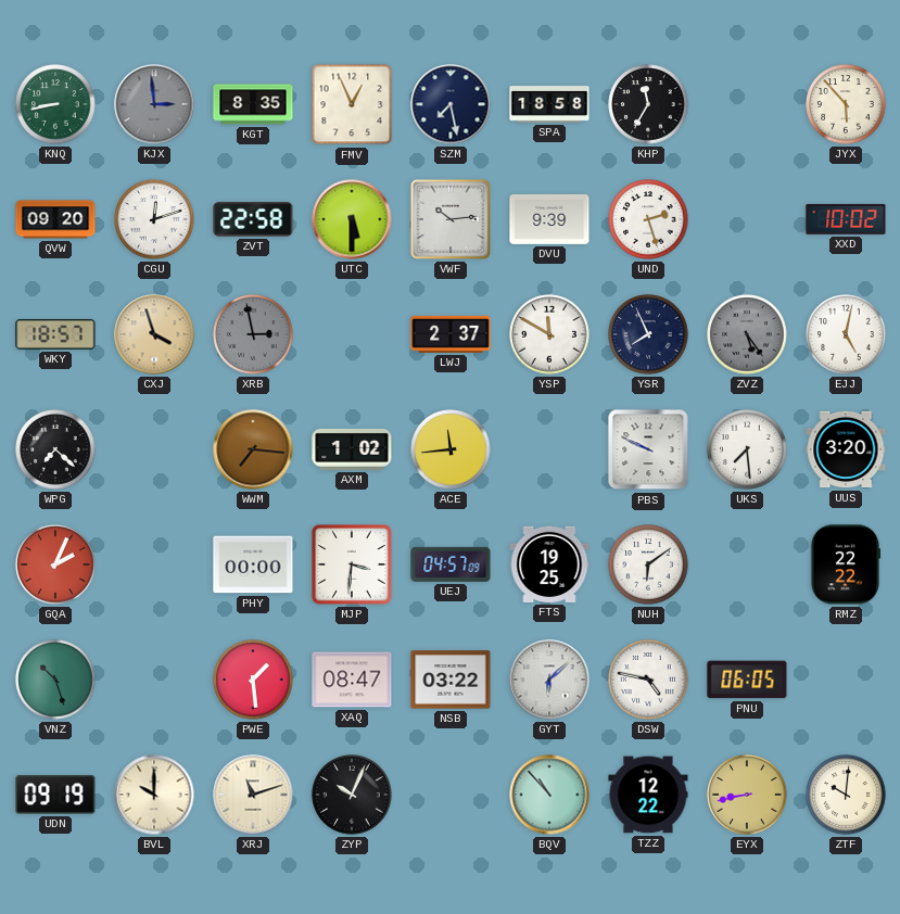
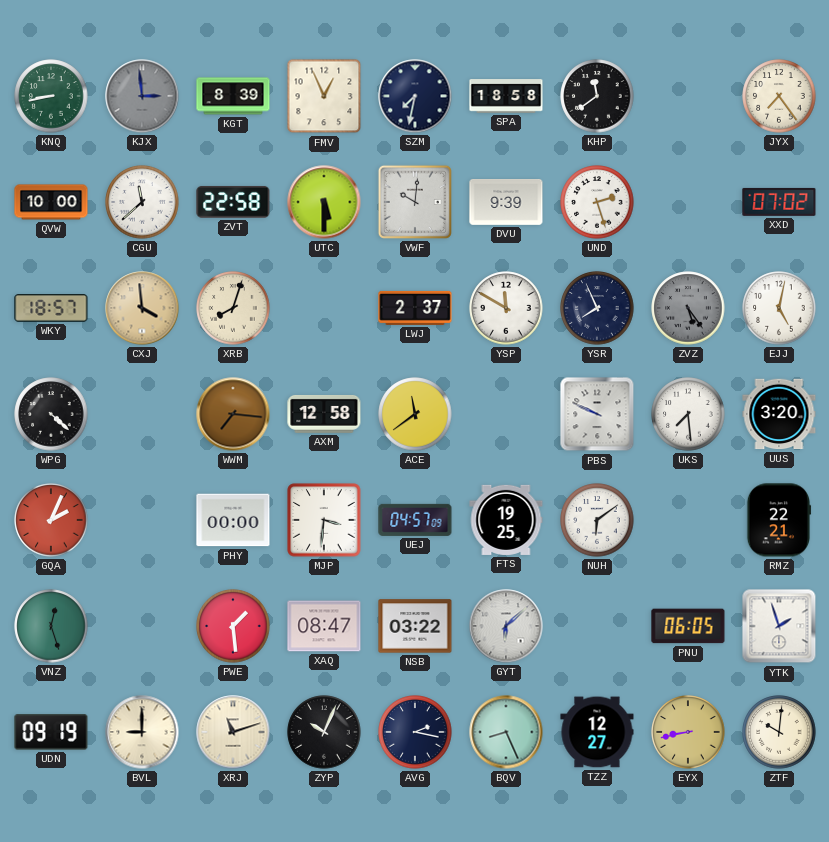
KGT: 8:35 -> 8:39
SZM: 7:28 -> 7:32
KHP: 11:35 -> 11:39
JYX: 5:53 -> 7:24
QVW: 09:20 -> 10:00
CGU: 12:12 -> 11:38
VWF: 10:14 -> 10:01
XXD: 10:02 -> 07:02
CXJ: 3:57 -> 3:59
XRB: 2:58 -> 8:03
XRB dial: grey -> cream
WPG: 7:22 -> 4:22
AXM: 1:02 -> 12:58
ACE: 11:44 -> 11:39
RMZ: 22:22 -> 22:21
VNZ: 10:27 -> 12:27
DSW: 4:47 -> none
YTK: none -> 1:57
BVL: 10:00 -> 9:00
AVG: none -> 2:17
BQV: 10:53 -> 8:26
TZZ: 12:22 -> 12:27
